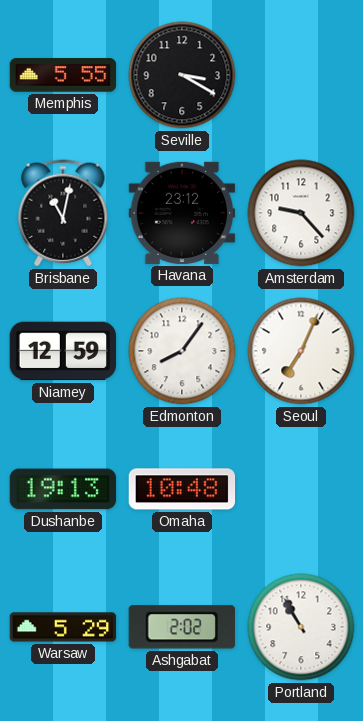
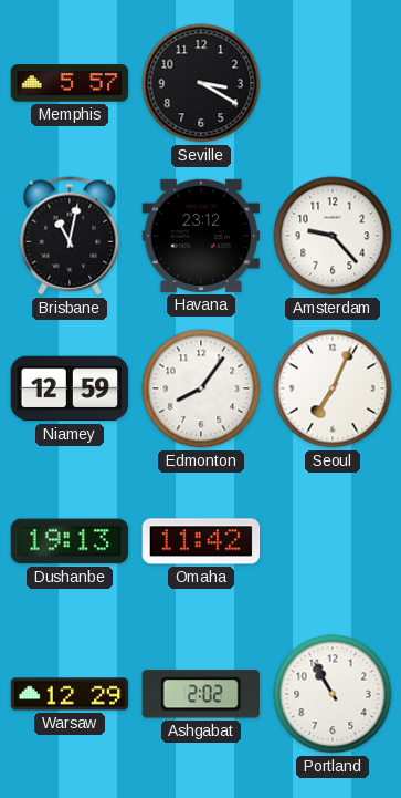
Memphis: 5:55 -> 5:57
Omaha: 10:48 -> 11:42
Warsaw: 5:29 -> 12:29
